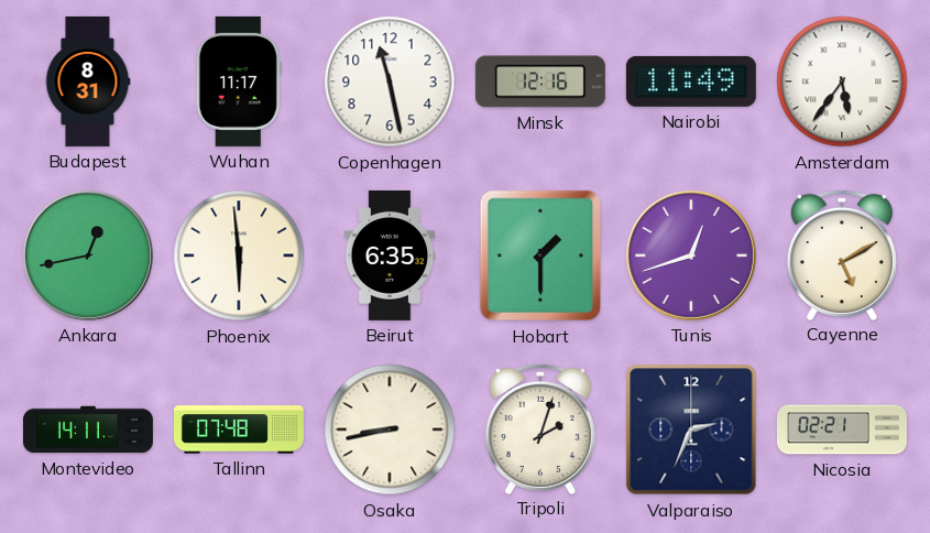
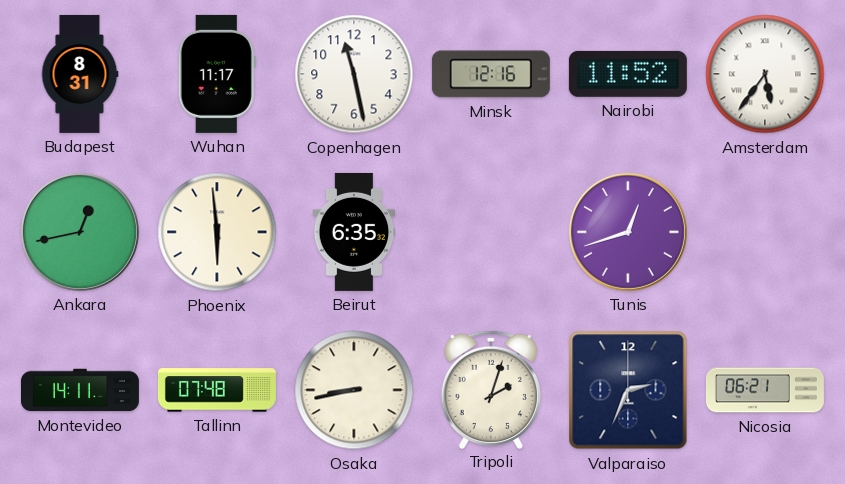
Nairobi: 11:49 -> 11:52
Hobart: 1:30 -> none
Cayenne: 5:10 -> none
Nicosia: 02:21 -> 06:21
